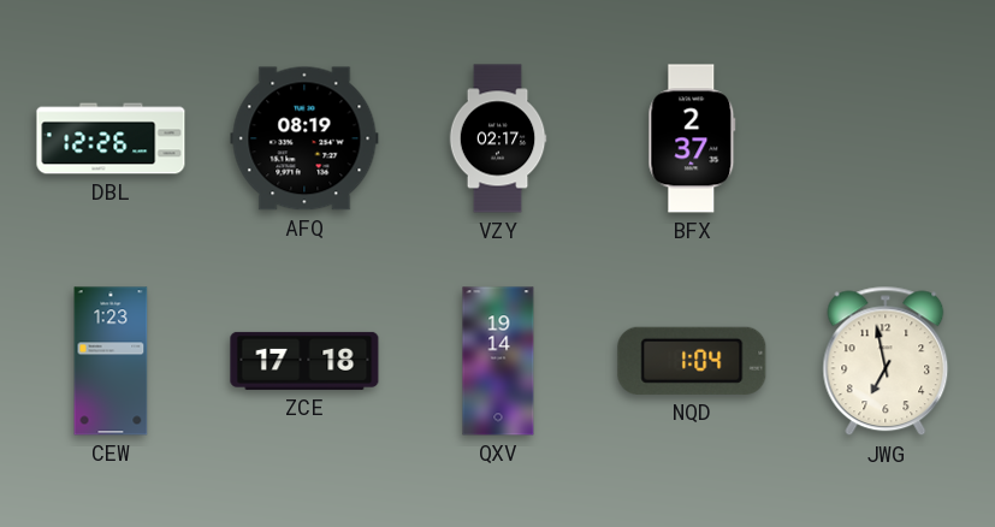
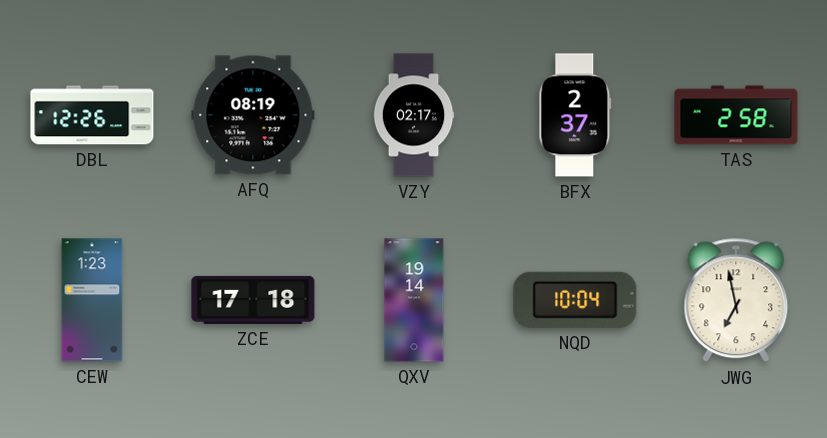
TAS: none -> 2:58
NQD: 1:04 -> 10:04
